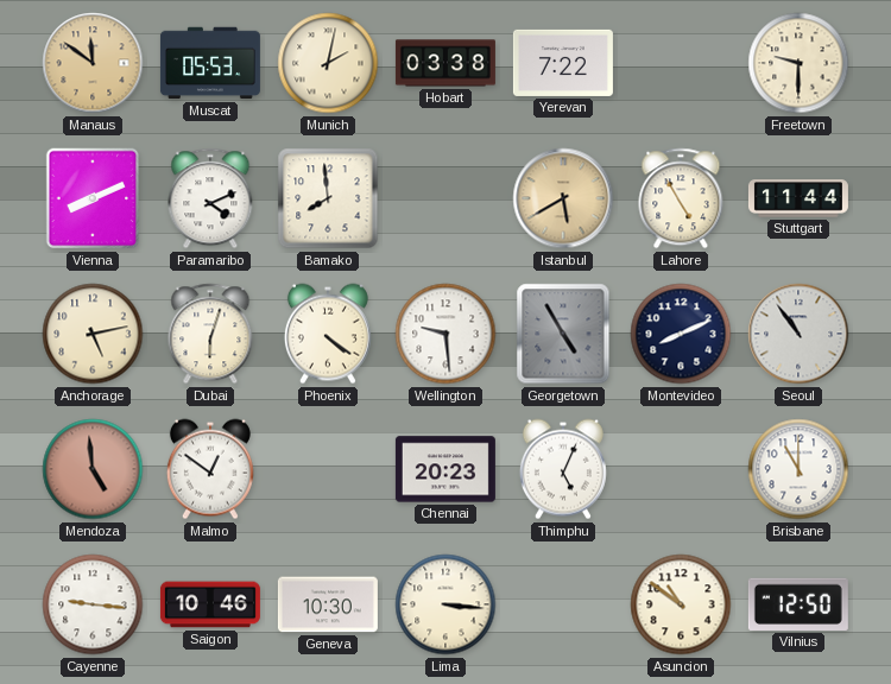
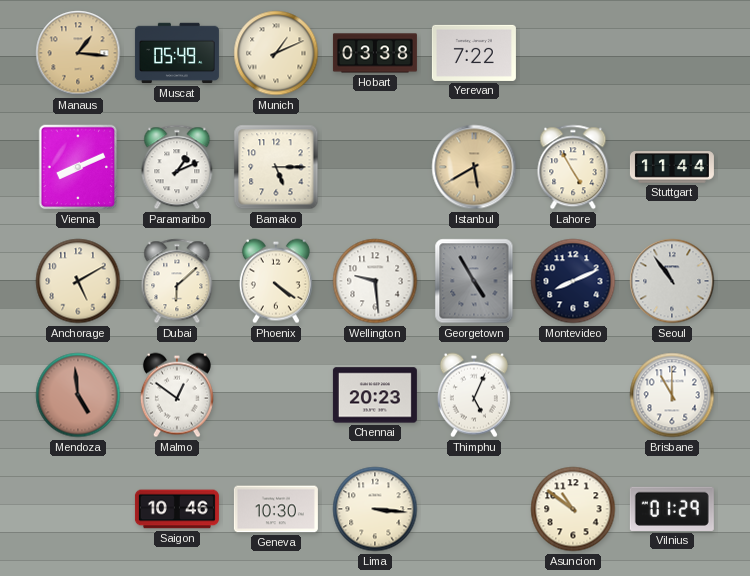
Manaus: 11:51 -> 1:16
Muscat: 05:53 -> 05:49
Munich: 2:02 -> 1:11
Freetown: 9:30 -> none
Paramaribo: 4:11 -> 1:11
Bamako: 7:59 -> 5:15
Anchorage: 5:13 -> 5:10
Dubai: 6:03 -> 6:08
Cayenne: 9:16 -> none
Vilnius: 12:50 -> 01:29
